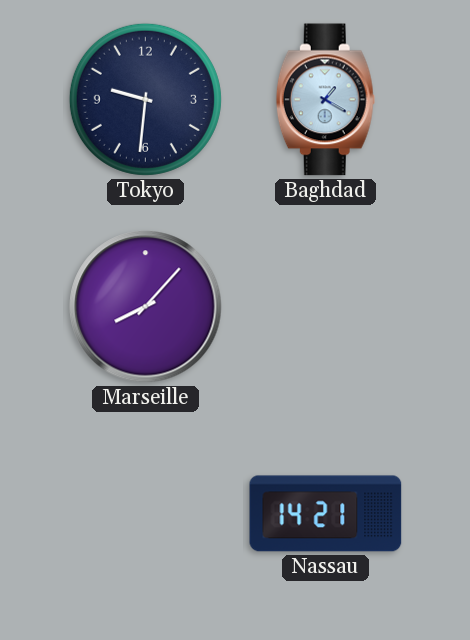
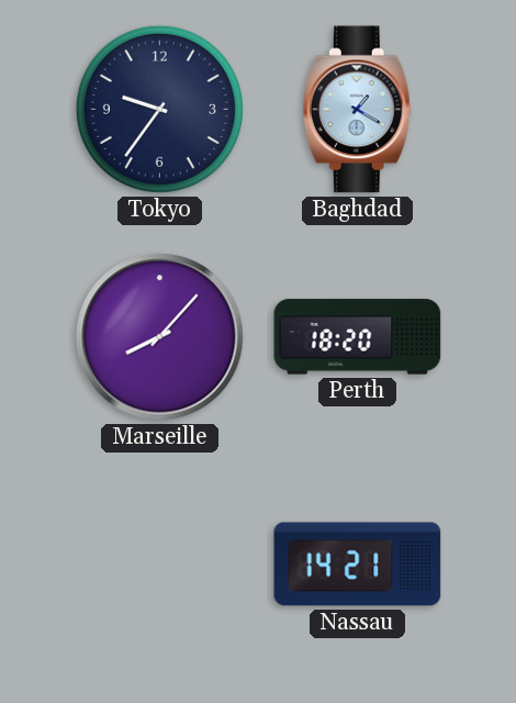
Tokyo: 9:31 -> 9:36
Perth: none -> 18:20
